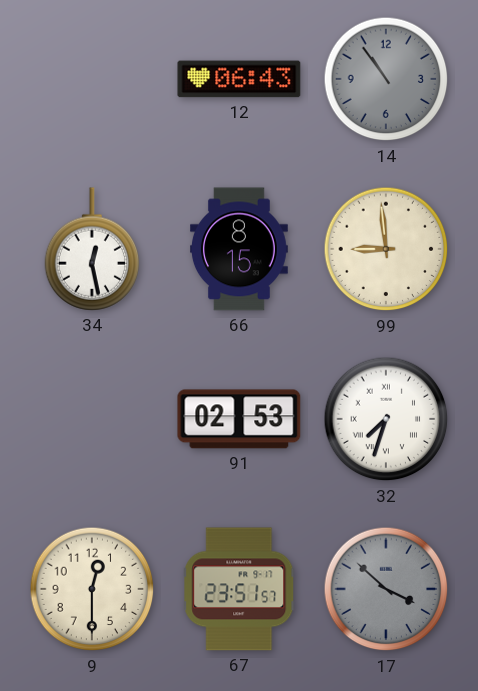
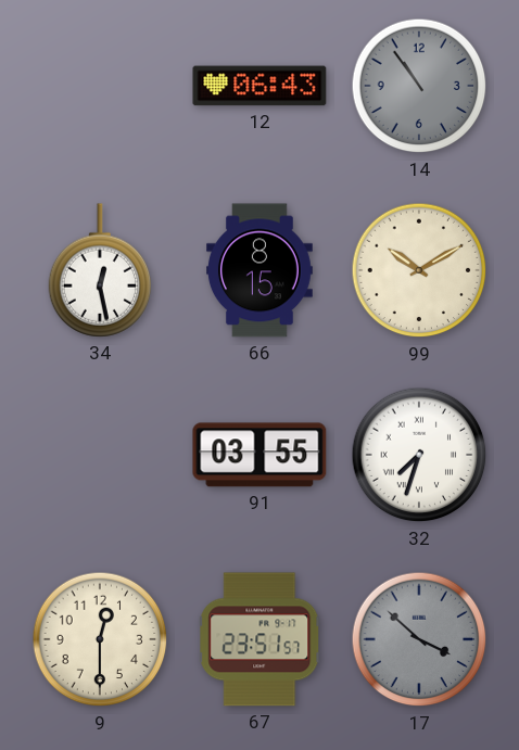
99: 8:59 -> 10:10
91: 02:53 -> 03:55
